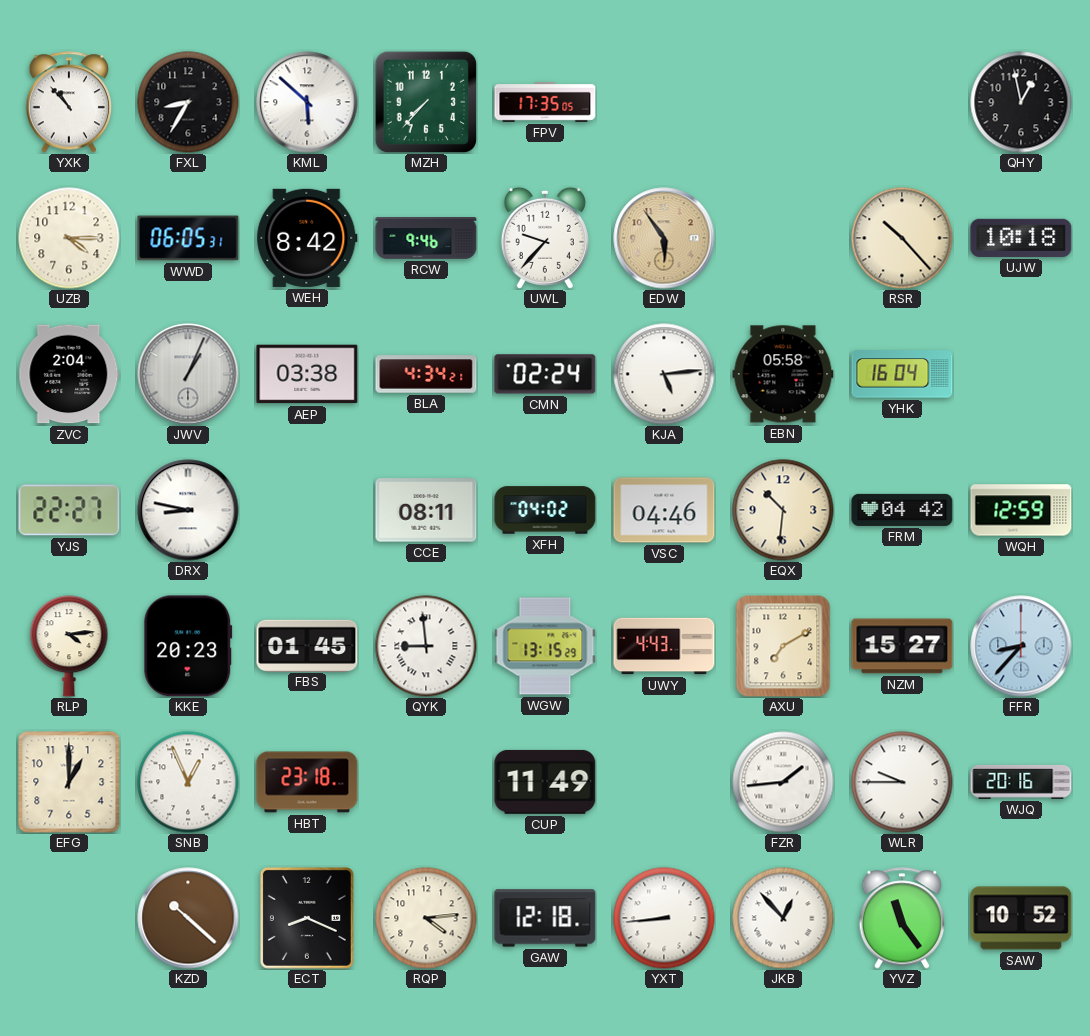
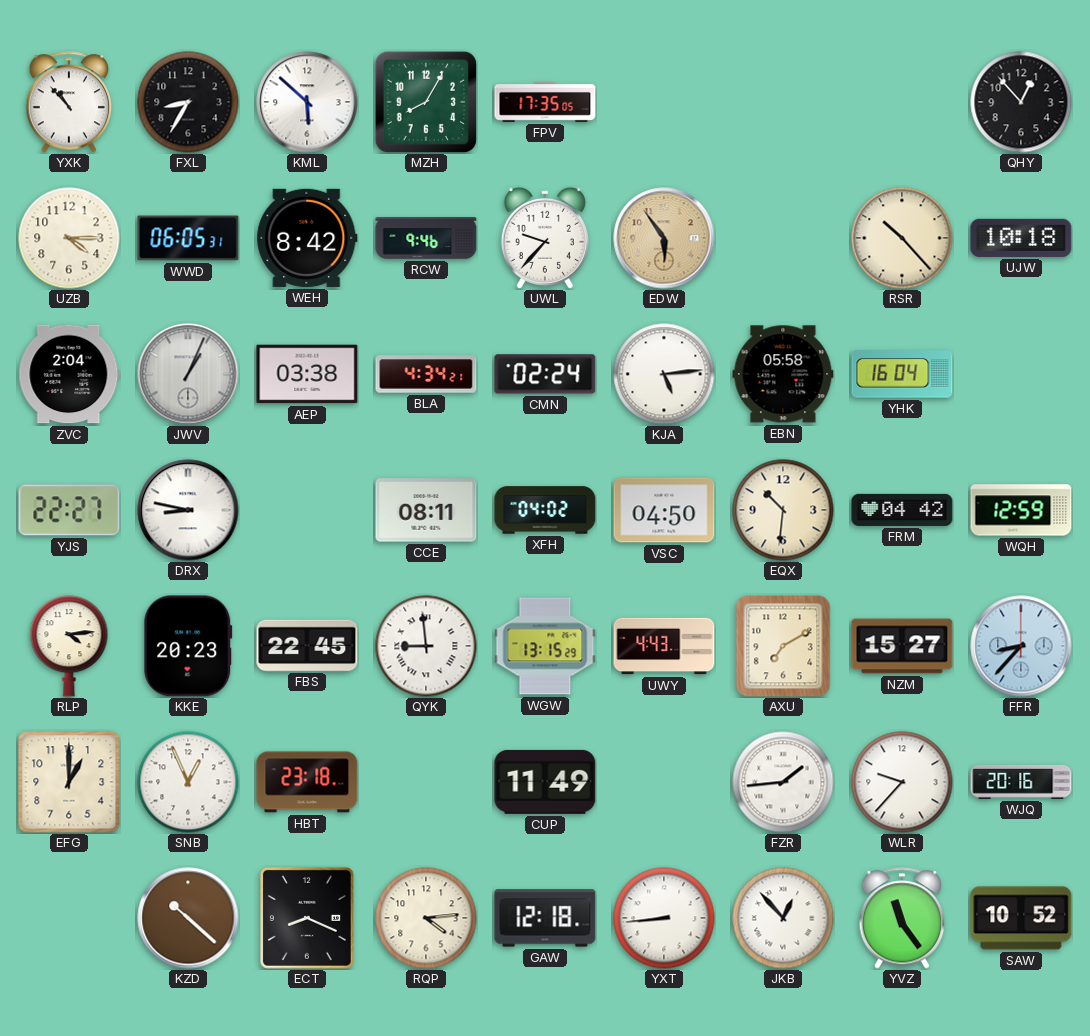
MZH: 7:37 -> 8:05
QHY: 12:58 -> 12:53
VSC: 04:46 -> 04:50
FBS: 01:45 -> 22:45
WLR: 9:45 -> 9:37
